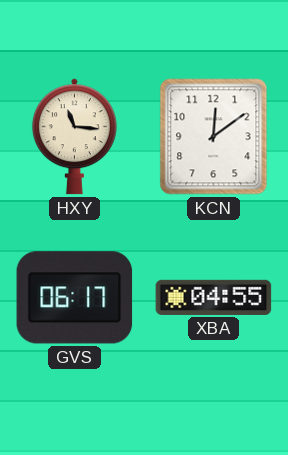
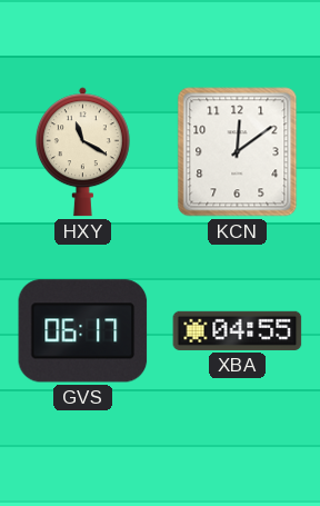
HXY: 11:16 -> 11:20
